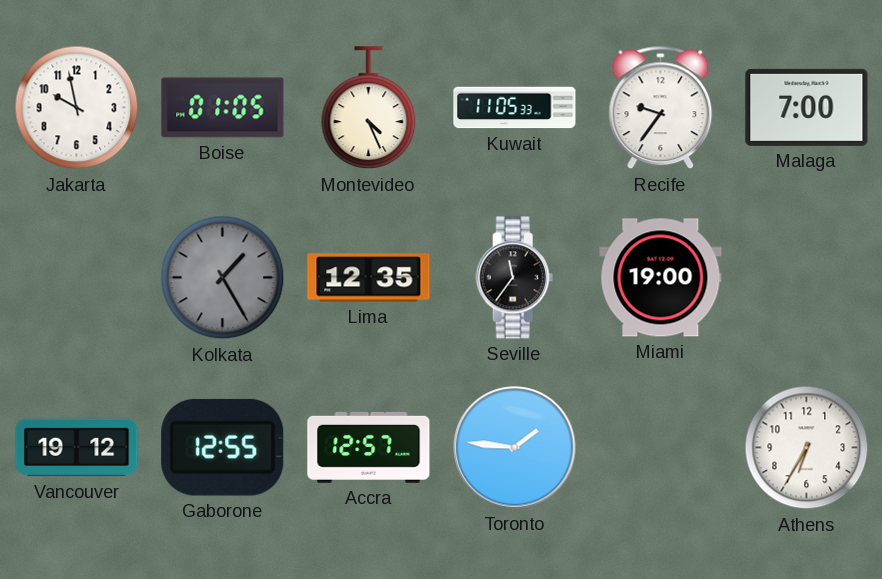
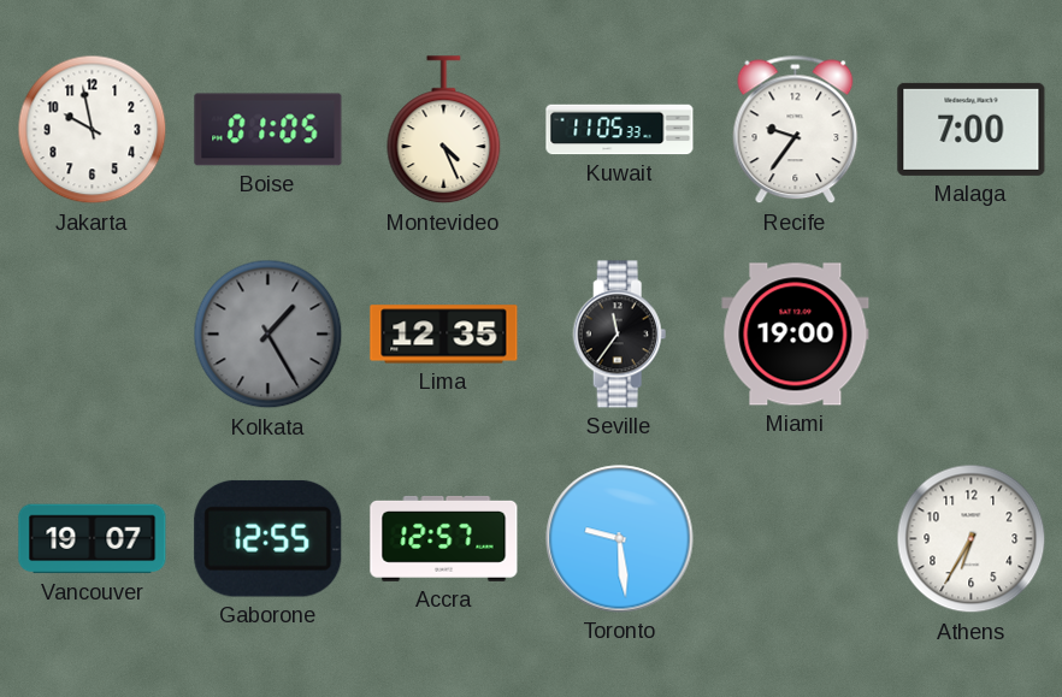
Vancouver: 19:12 -> 19:07
Toronto: 1:46 -> 9:29
